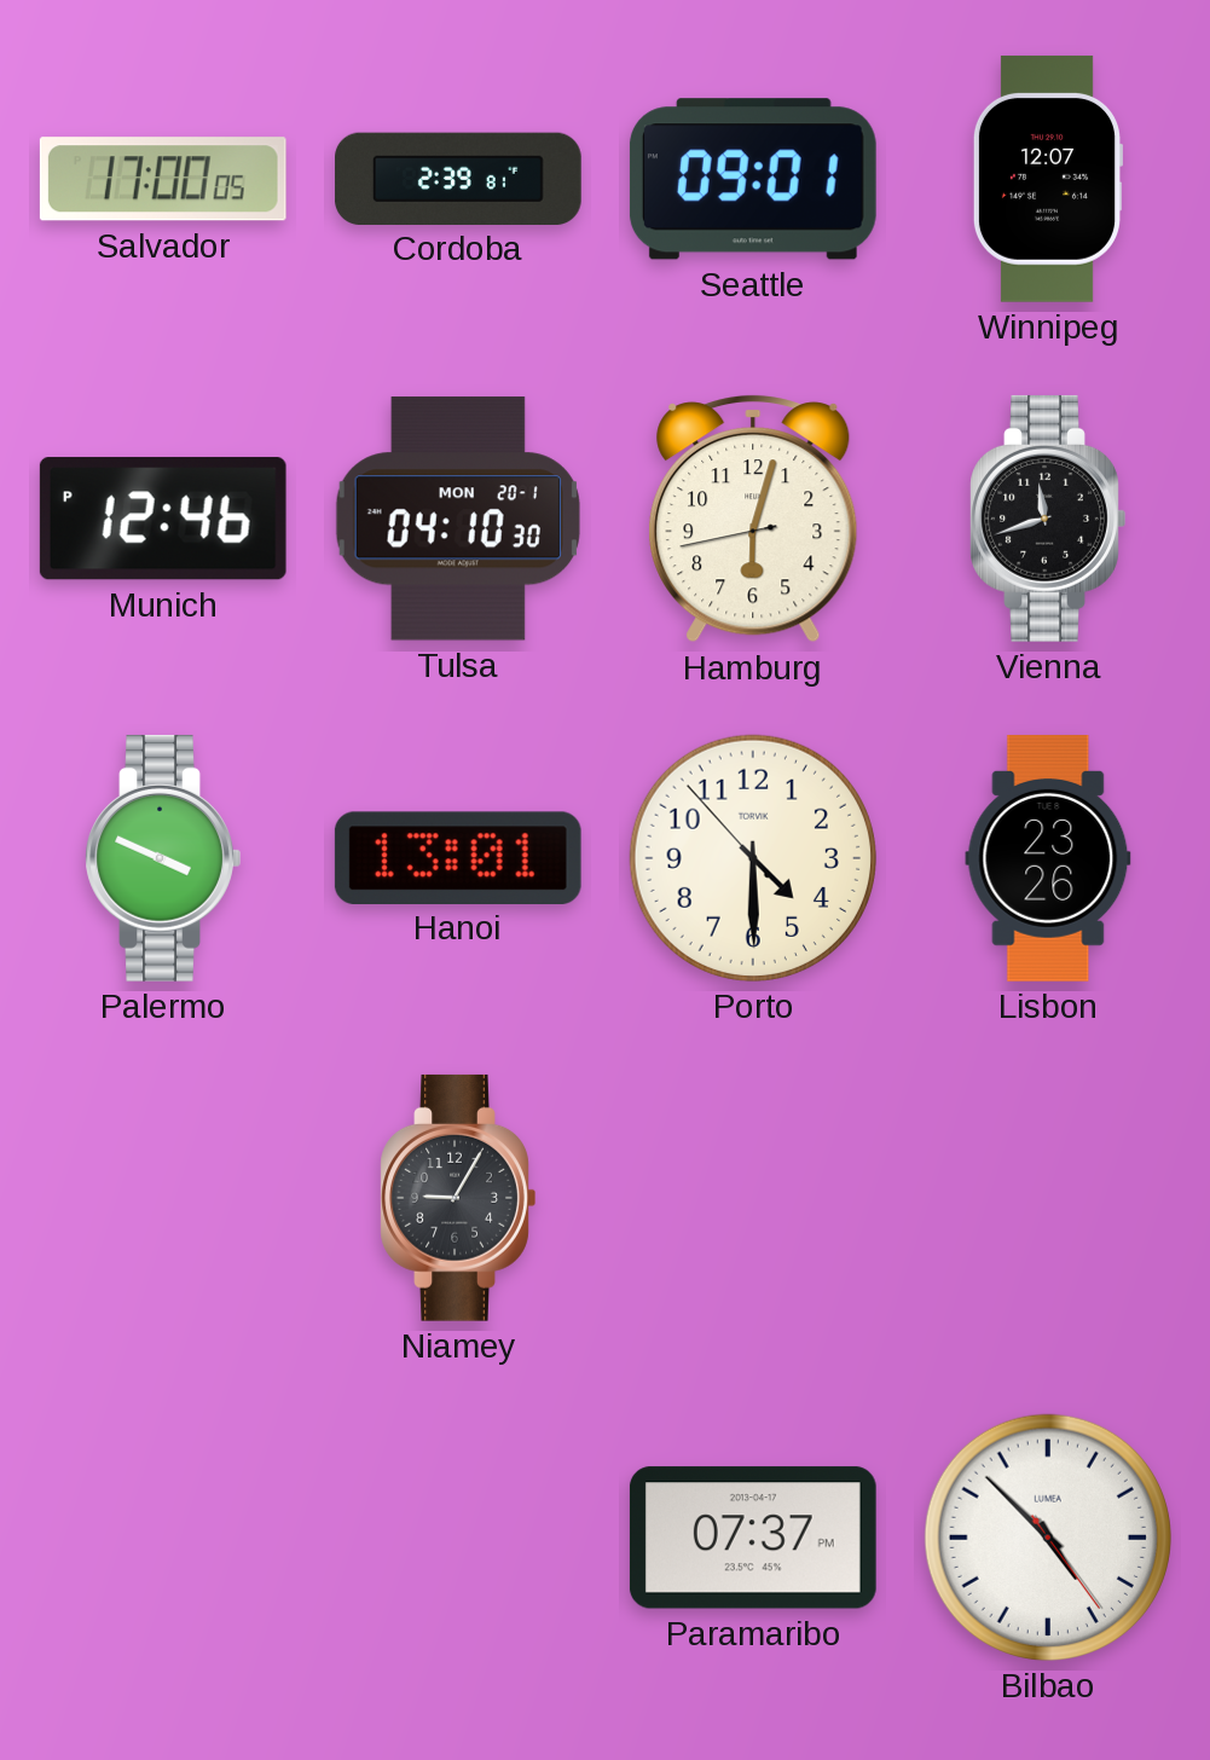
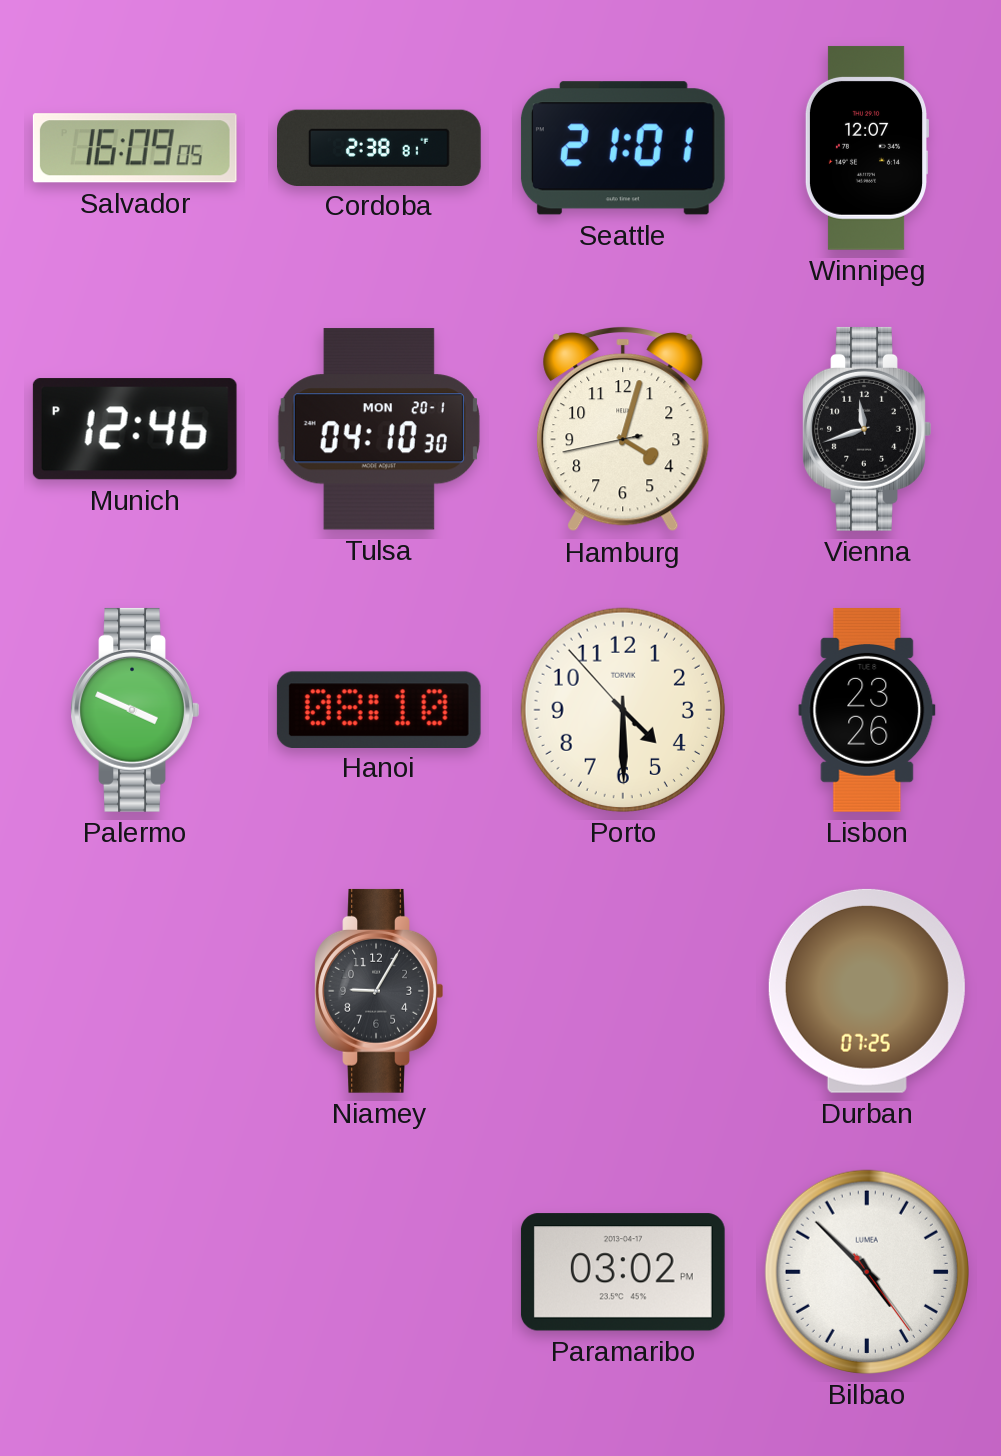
Salvador: 17:00 -> 16:09
Cordoba: 2:39 -> 2:38
Seattle: 09:01 -> 21:01
Hamburg: 6:02 -> 4:02
Hanoi: 13:01 -> 08:10
Durban: none -> 07:25
Paramaribo: 07:37 -> 03:02
